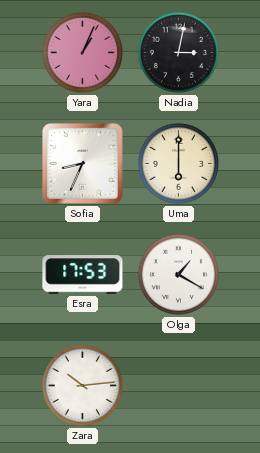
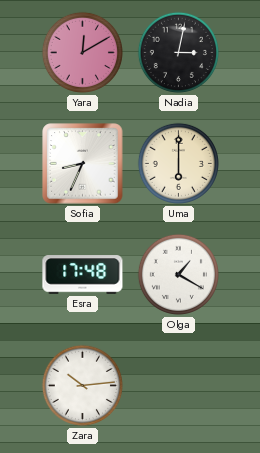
Yara: 1:04 -> 12:10
Esra: 17:53 -> 17:48
